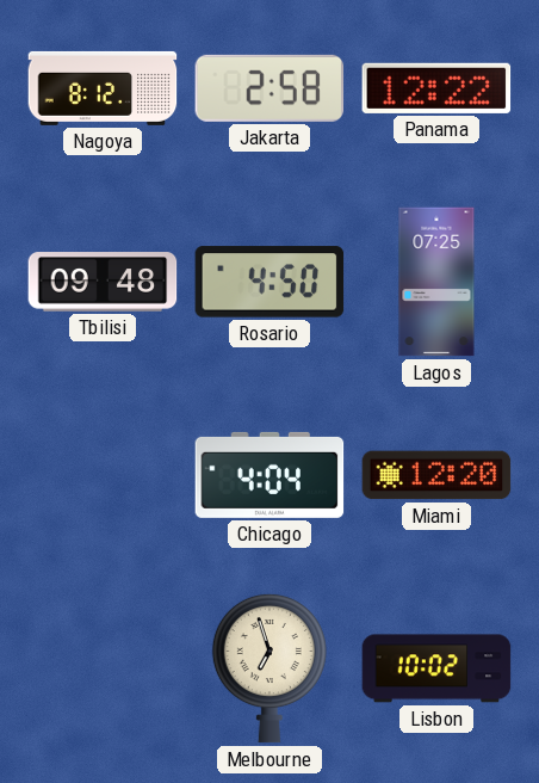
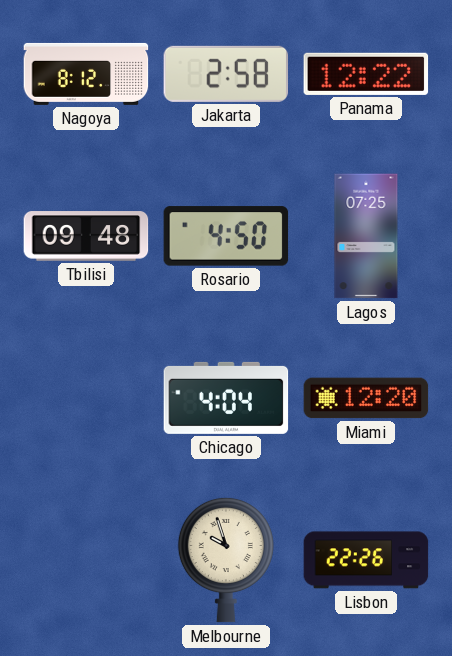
Melbourne: 6:57 -> 9:57
Lisbon: 10:02 -> 22:26
